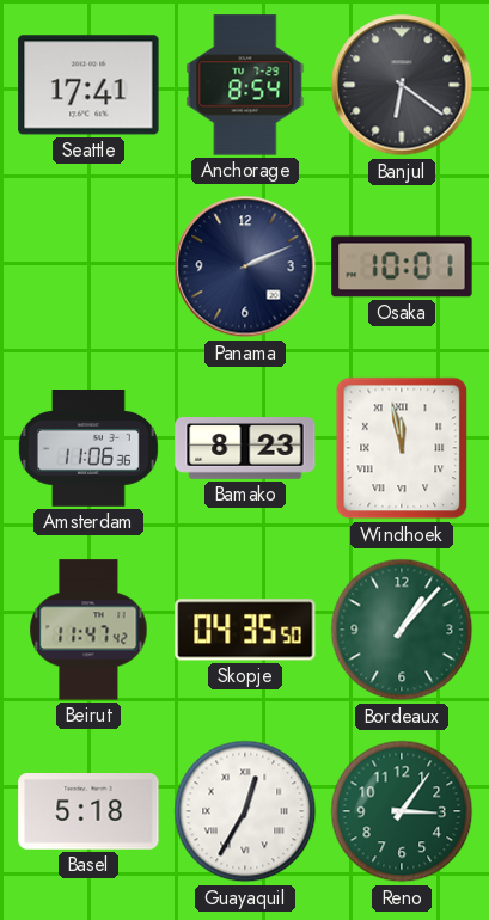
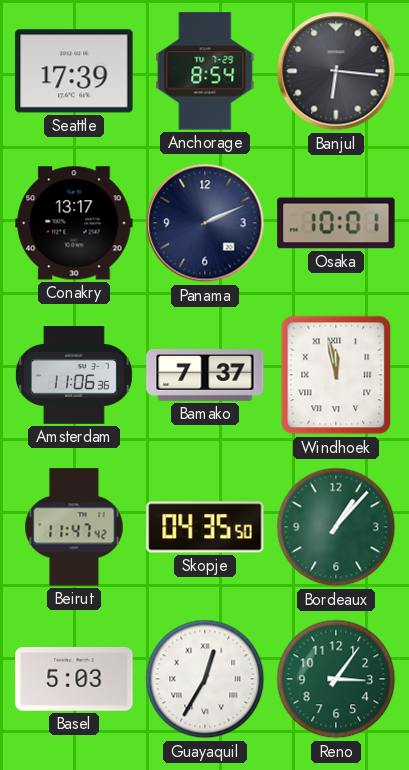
Seattle: 17:41 -> 17:39
Banjul: 6:21 -> 6:16
Conakry: none -> 13:17
Bamako: 8:23 -> 7:37
Basel: 5:18 -> 5:03
